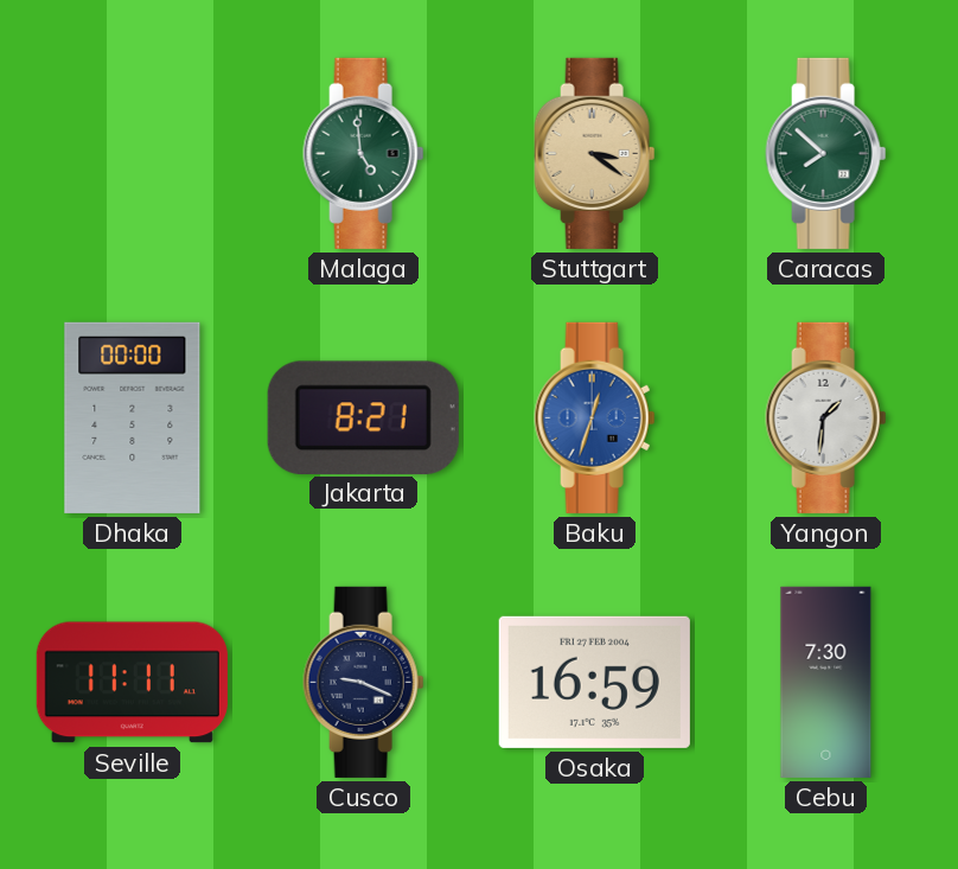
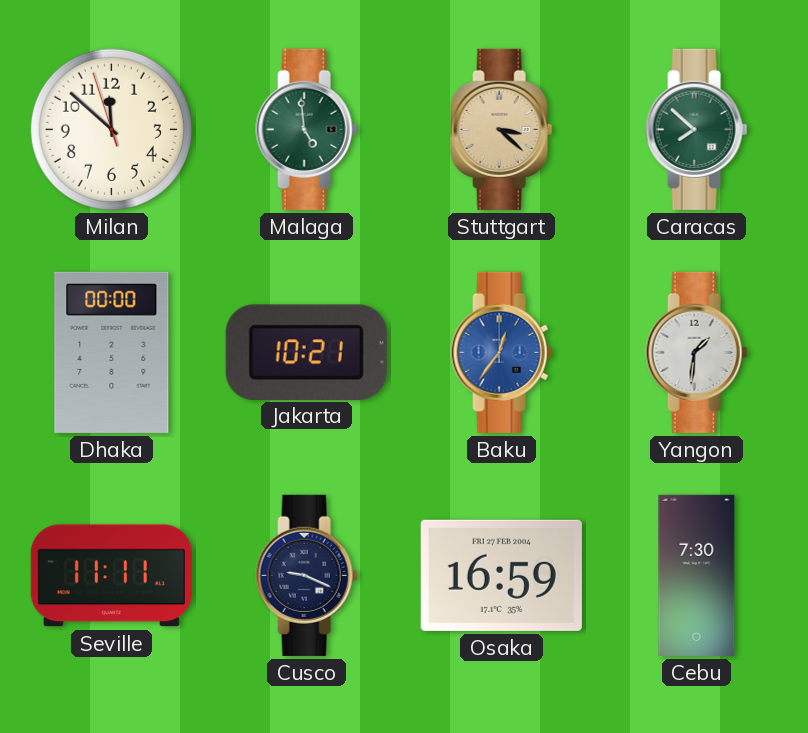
Milan: none -> 11:51
Stuttgart: 3:21 -> 3:22
Jakarta: 8:21 -> 10:21
Baku: 12:33 -> 12:36
